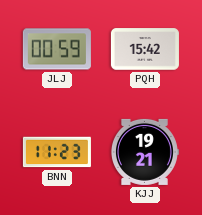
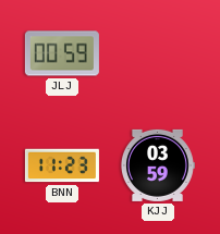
PQH: 15:42 -> none
KJJ: 19:21 -> 03:59
